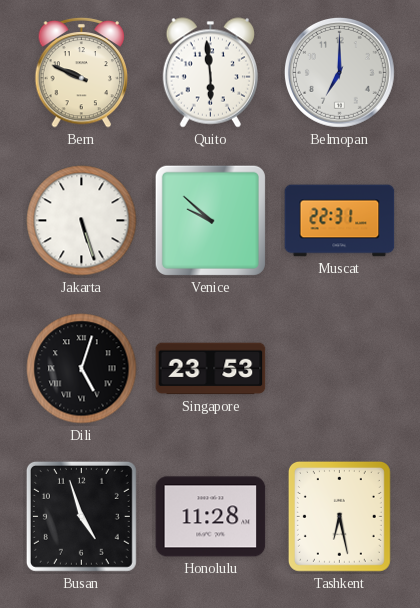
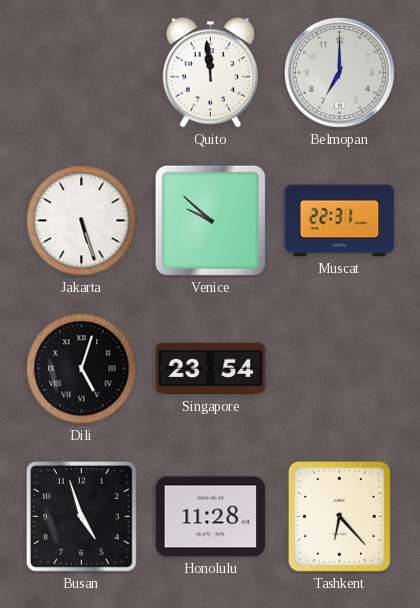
Bern: 9:49 -> none
Quito: 5:59 -> 11:59
Singapore: 23:53 -> 23:54
Tashkent: 6:28 -> 6:23
